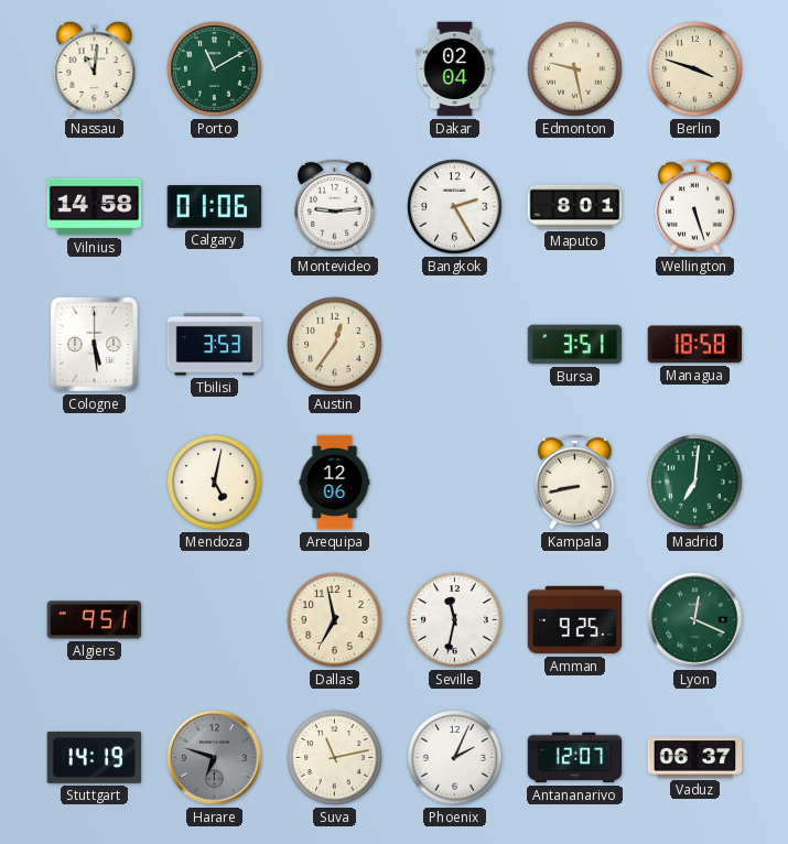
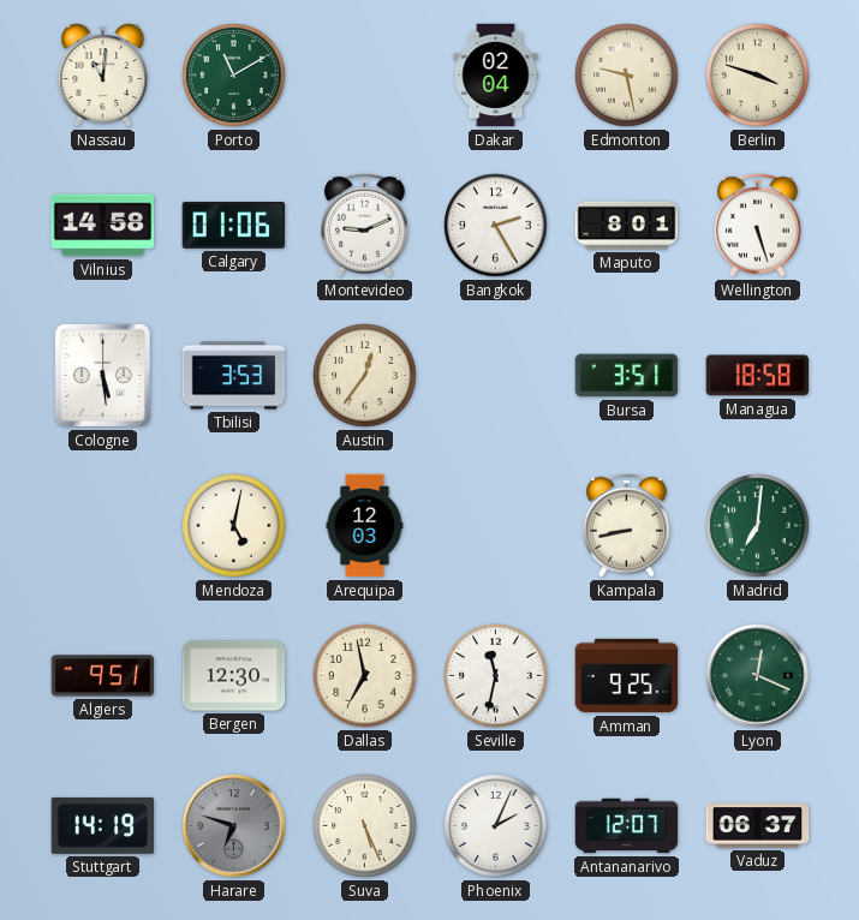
Montevideo: 9:14 -> 9:11
Arequipa: 12:06 -> 12:03
Bergen: none -> 12:30
Suva: 11:13 -> 5:26
